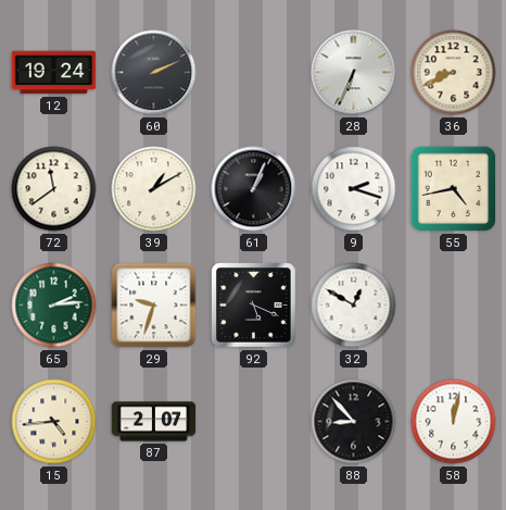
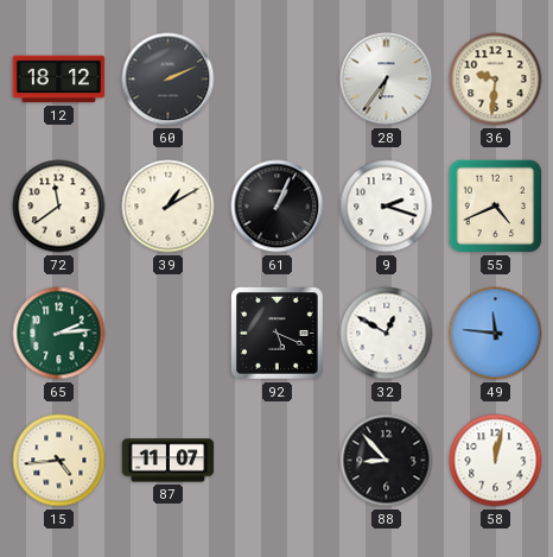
12: 19:24 -> 18:12
28: 6:34 -> 6:36
36: 8:41 -> 9:31
55: 4:43 -> 4:41
29: 9:33 -> none
49: none -> 11:46
87: 2:07 -> 11:07
